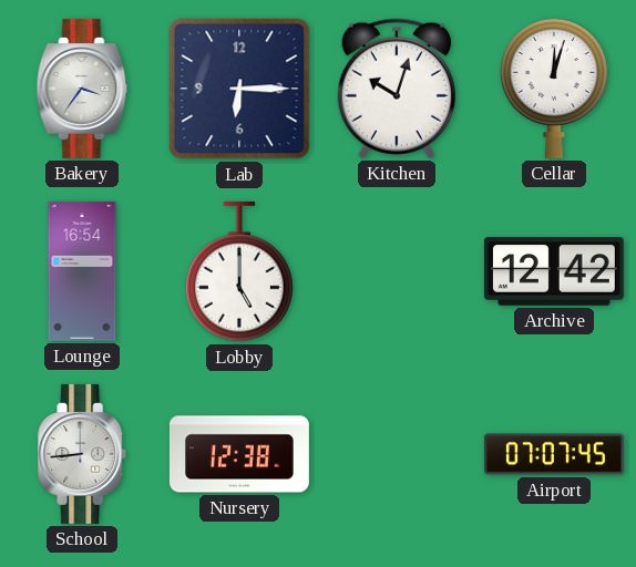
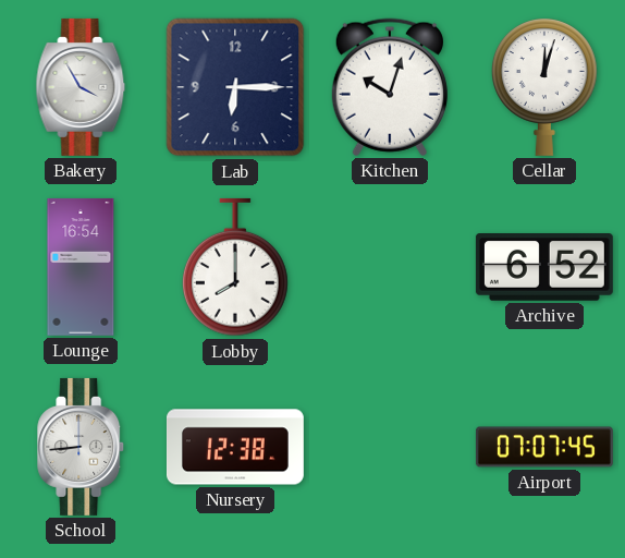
Bakery: 3:36 -> 3:55
Lobby: 5:00 -> 8:00
Archive: 12:42 -> 6:52
